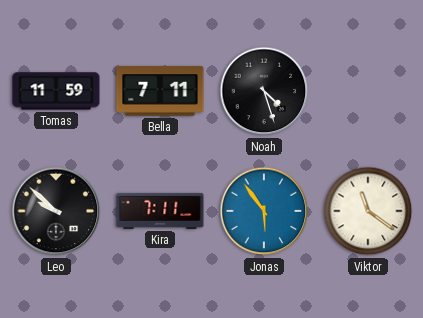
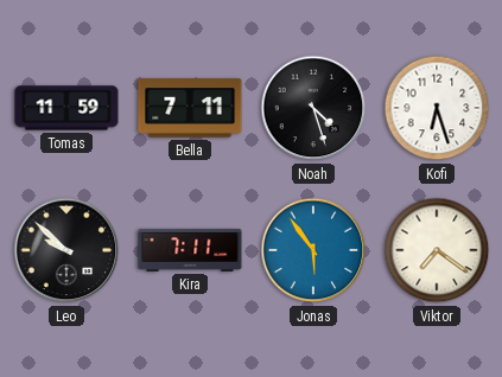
Kofi: none -> 6:27
Viktor: 11:21 -> 7:21
